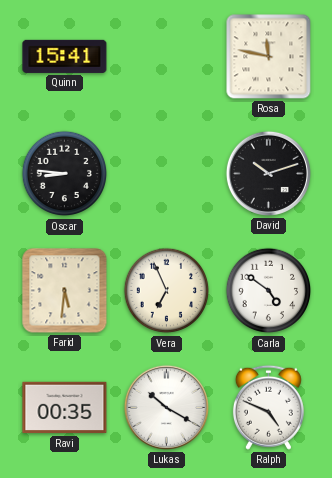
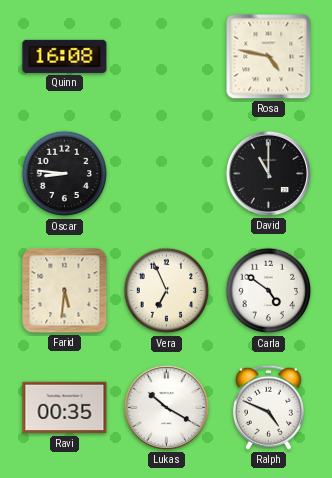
Quinn: 15:41 -> 16:08
Rosa: 11:47 -> 4:47
David: 10:12 -> 11:00
